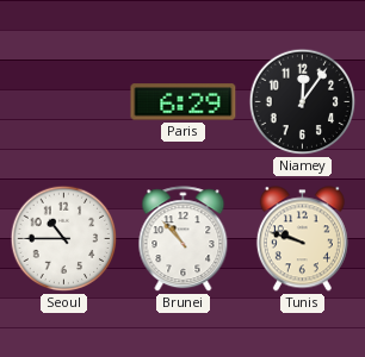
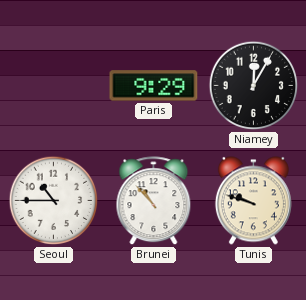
Paris: 6:29 -> 9:29
Niamey: 12:06 -> 12:05
